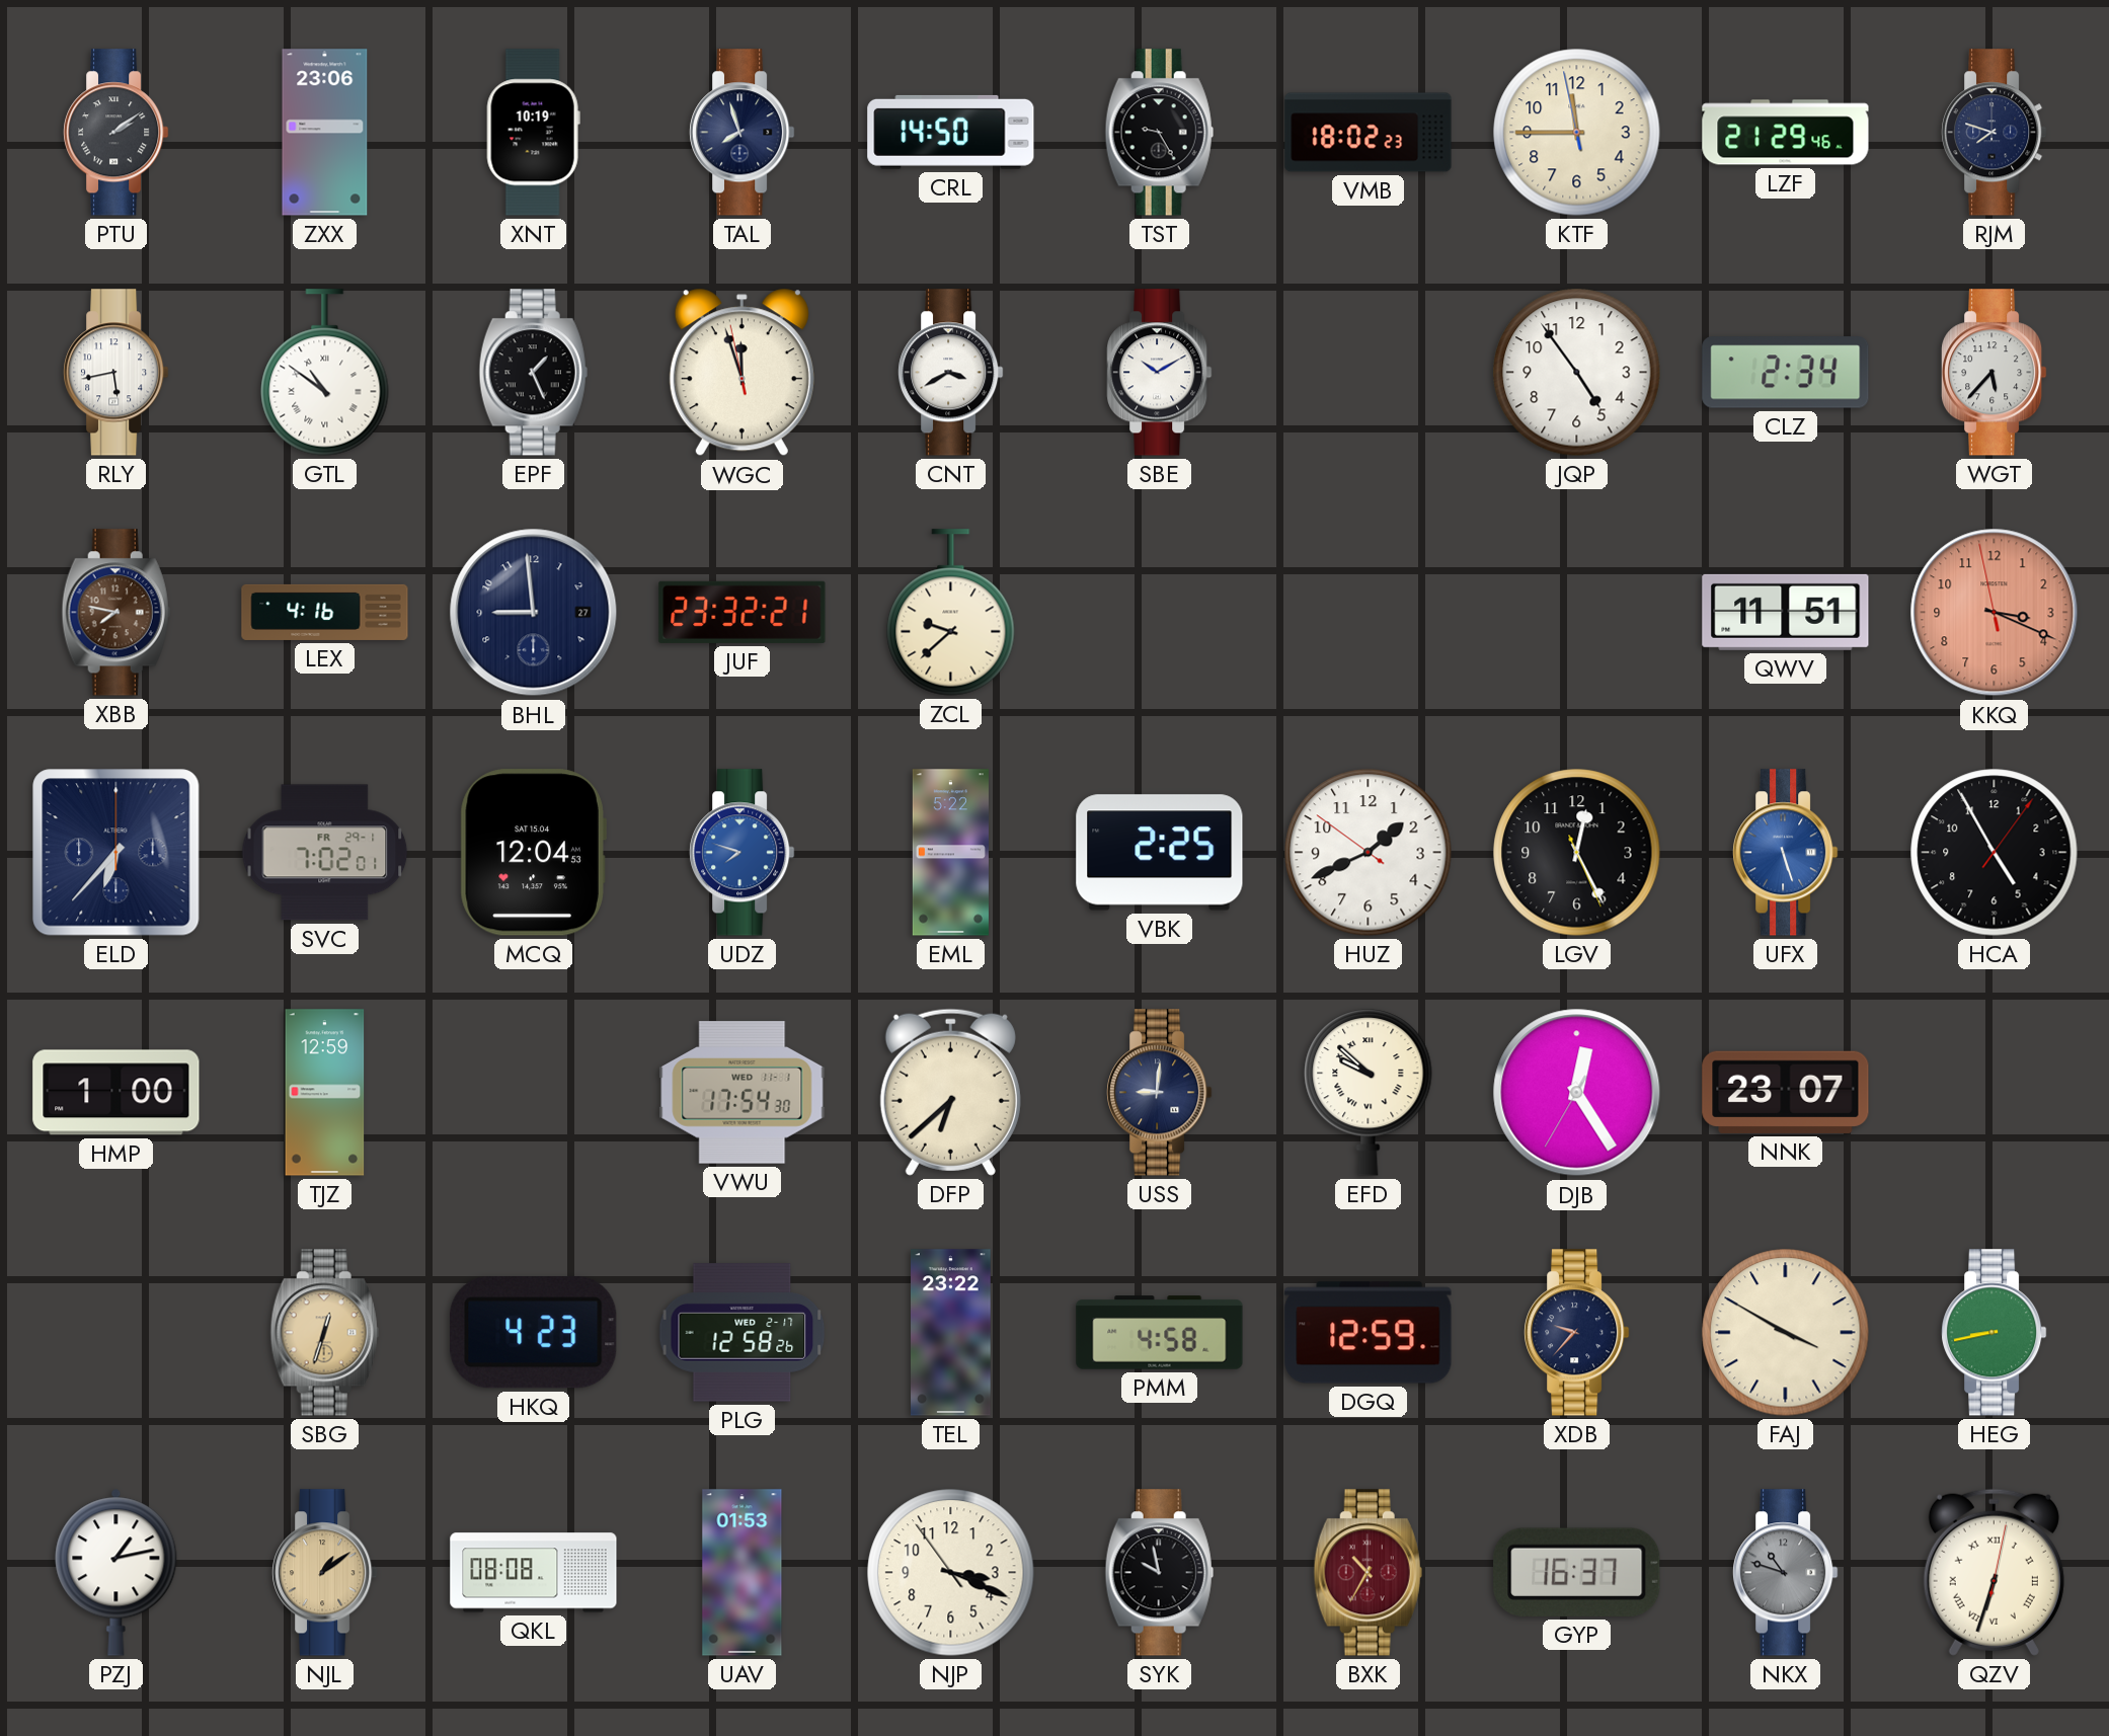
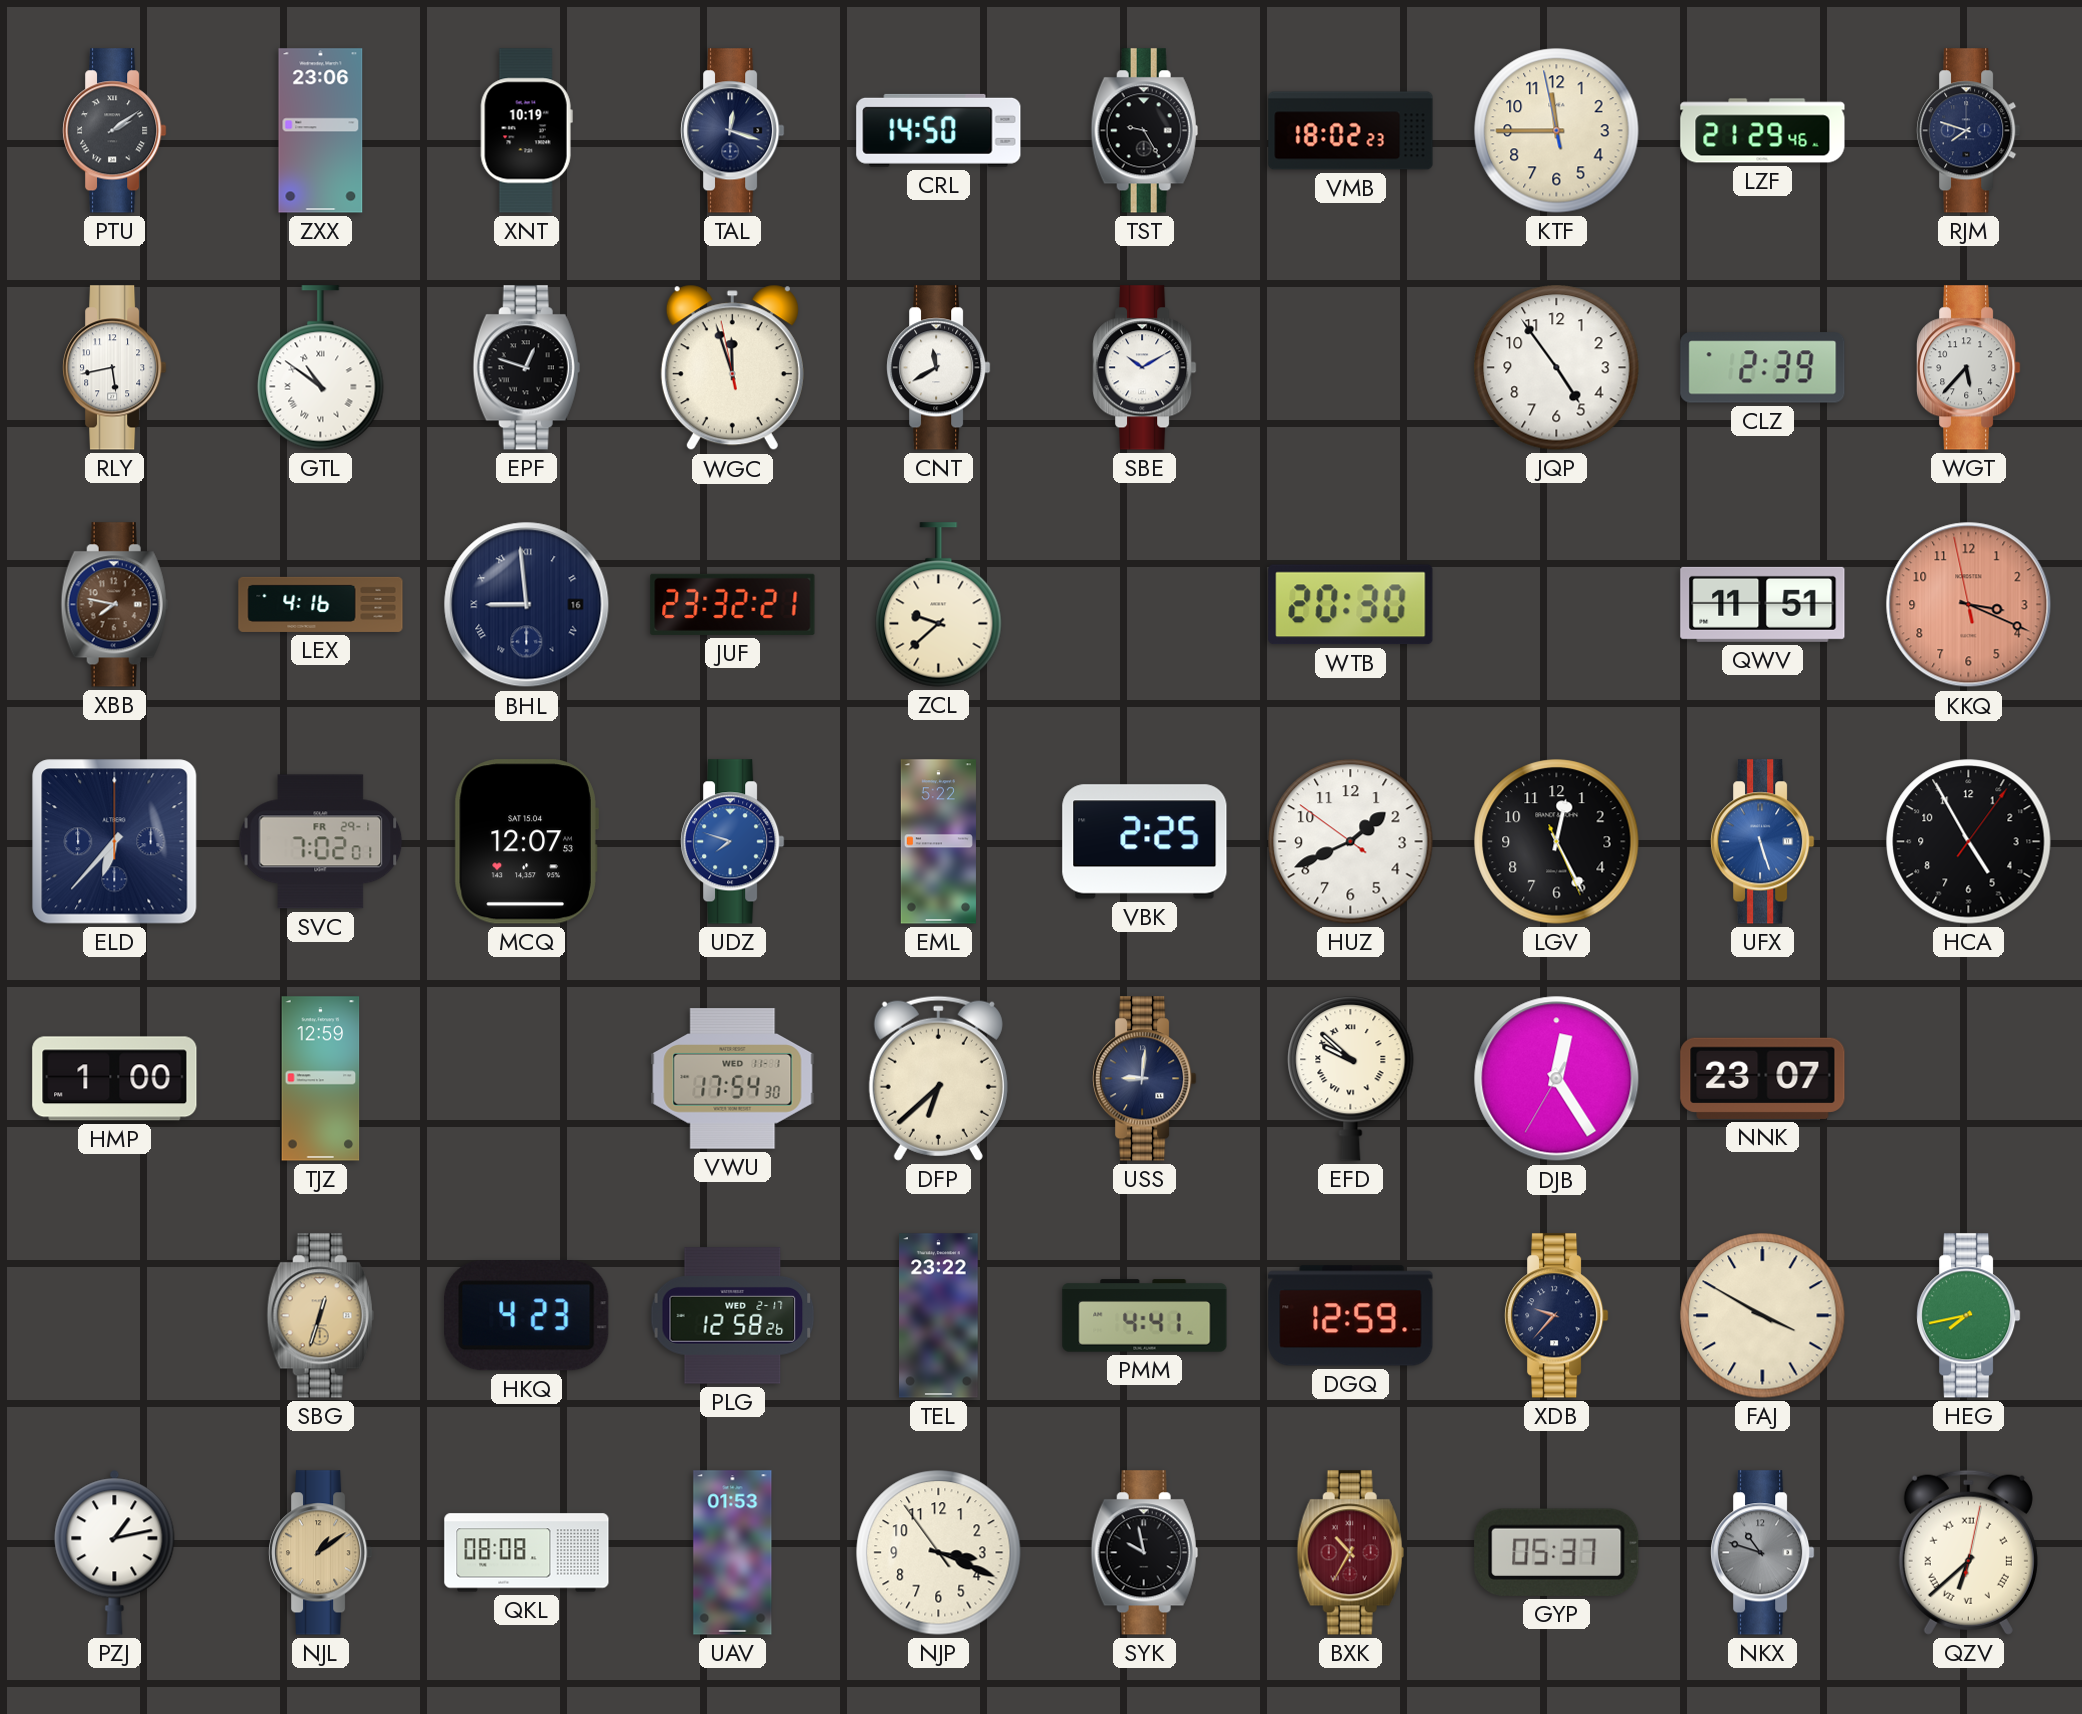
TAL: 7:57 -> 12:18
EPF: 1:26 -> 12:48
CNT: 3:40 -> 11:40
CLZ: 2:34 -> 2:39
BHL date: 27 -> 16
BHL numerals: Arabic -> Roman
WTB: none -> 20:30
MCQ: 12:04 -> 12:07
PMM: 4:58 -> 4:41
HEG: 8:43 -> 7:43
GYP: 16:37 -> 05:37
QZV: 6:33 -> 6:38
